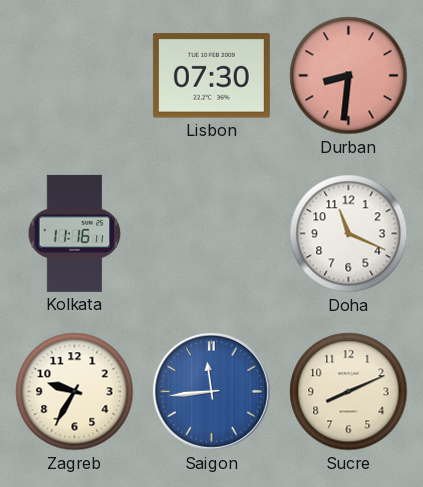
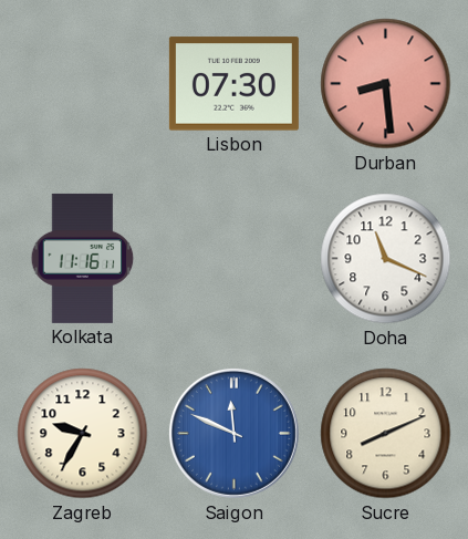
Durban: 8:31 -> 8:29
Saigon: 11:44 -> 11:49
